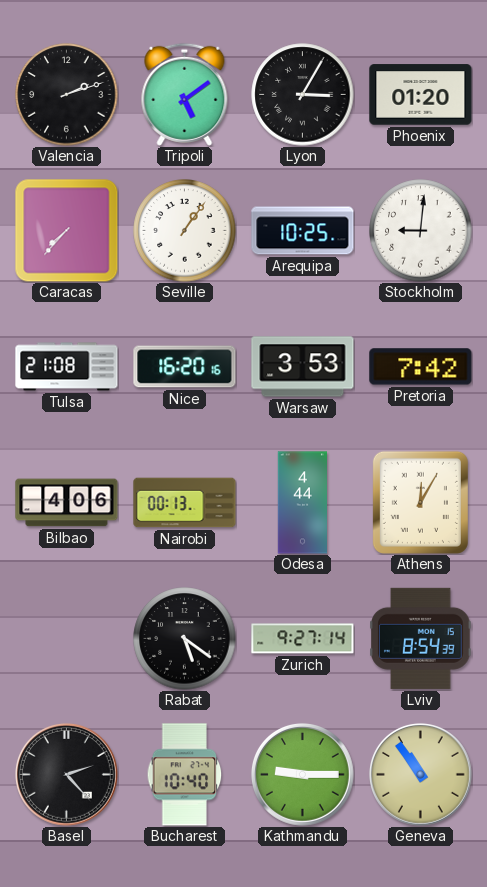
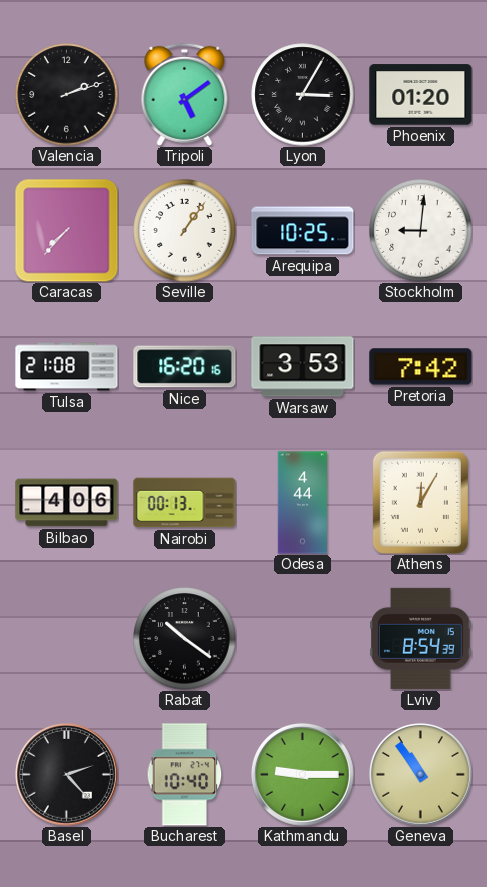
Rabat: 5:21 -> 10:21
Zurich: 9:27 -> none
